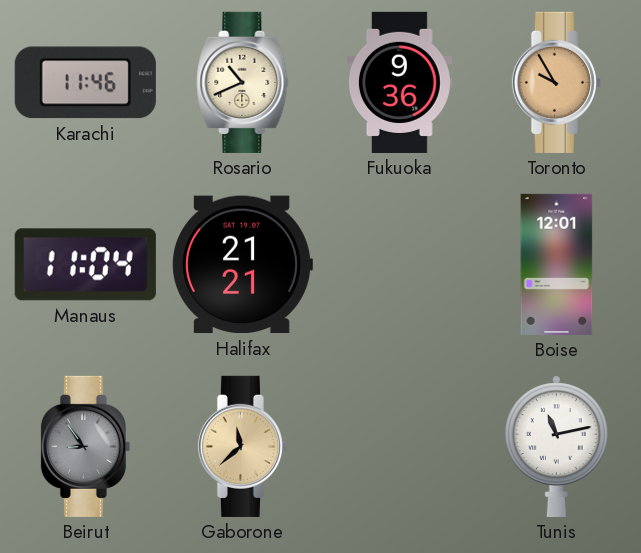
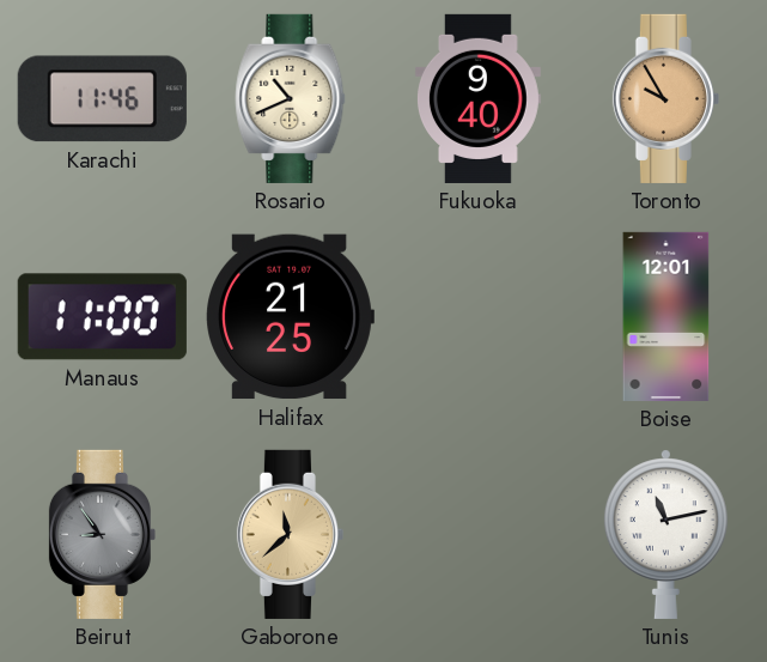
Fukuoka: 9:36 -> 9:40
Manaus: 11:04 -> 11:00
Halifax: 21:21 -> 21:25
